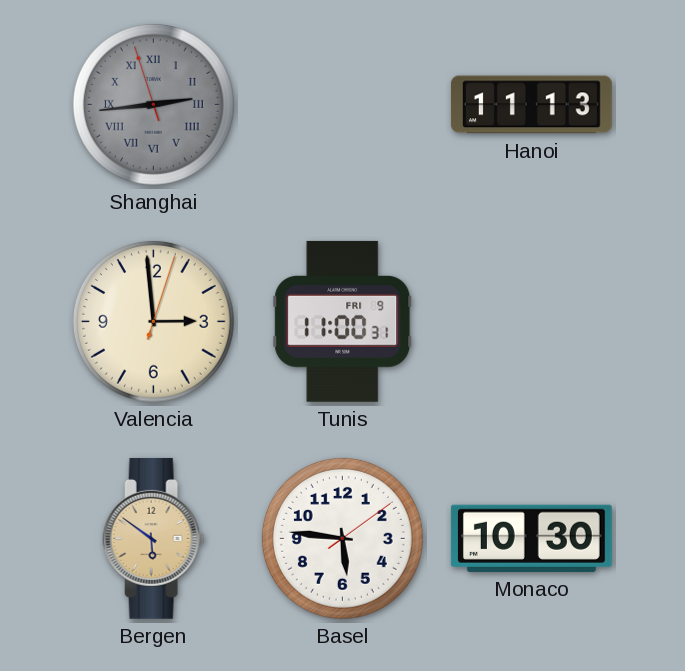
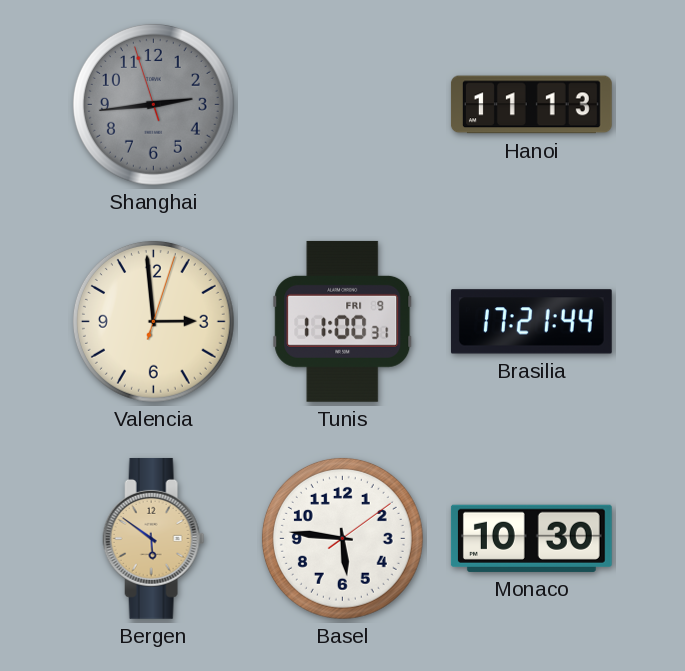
Shanghai numerals: Roman -> Arabic
Brasilia: none -> 17:21
